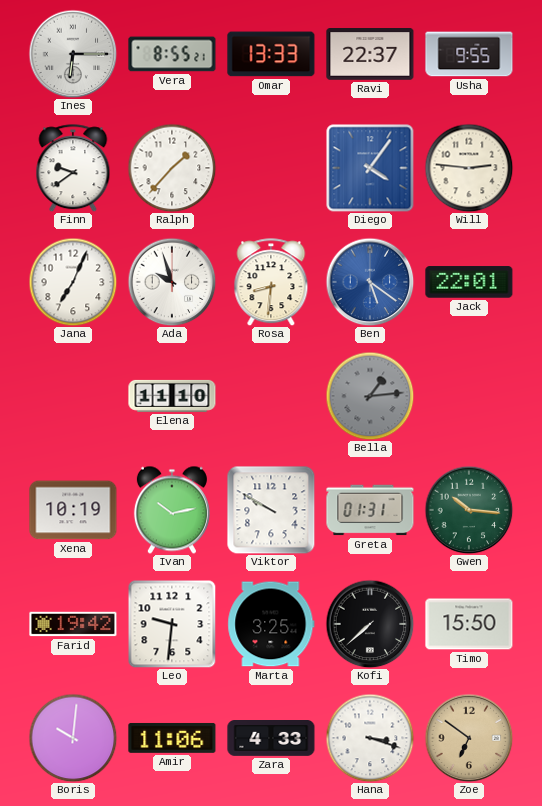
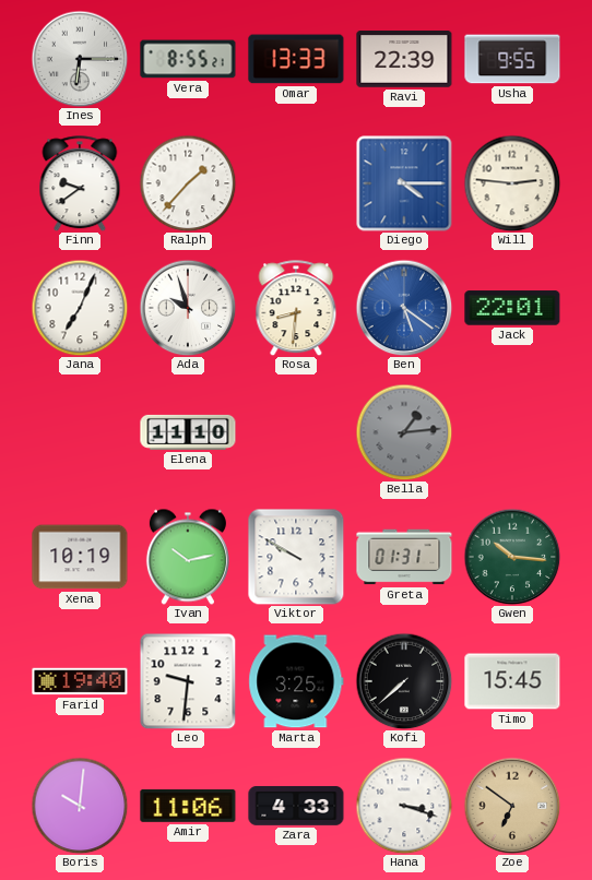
Ravi: 22:37 -> 22:39
Diego: 4:06 -> 4:15
Farid: 19:42 -> 19:40
Timo: 15:50 -> 15:45
